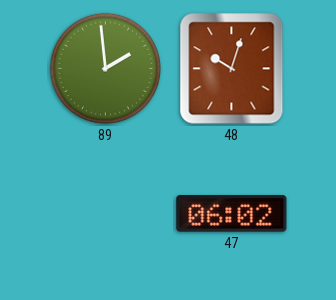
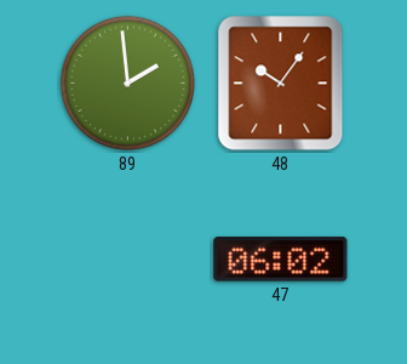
48: 10:03 -> 10:06
